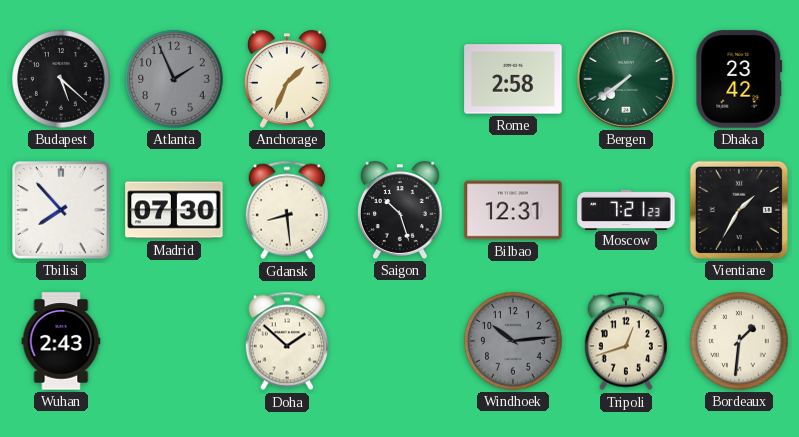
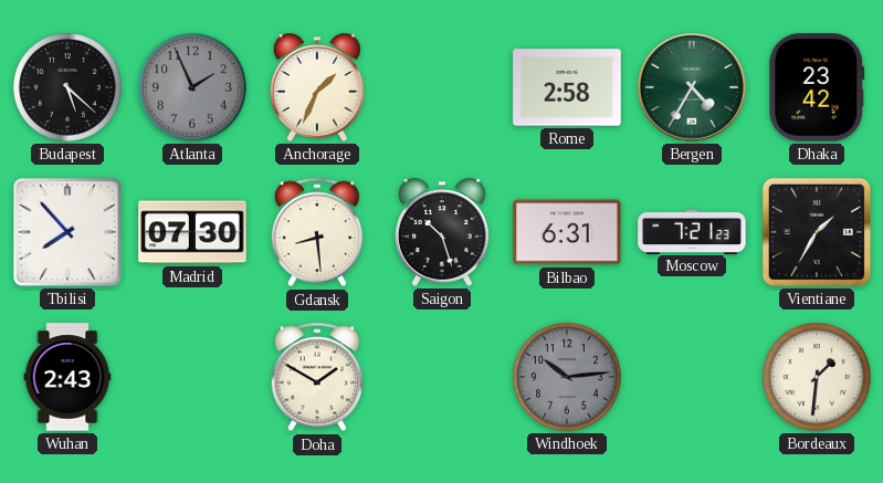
Bergen: 7:39 -> 4:35
Bilbao: 12:31 -> 6:31
Doha: 1:52 -> 1:50
Tripoli: 12:42 -> none
